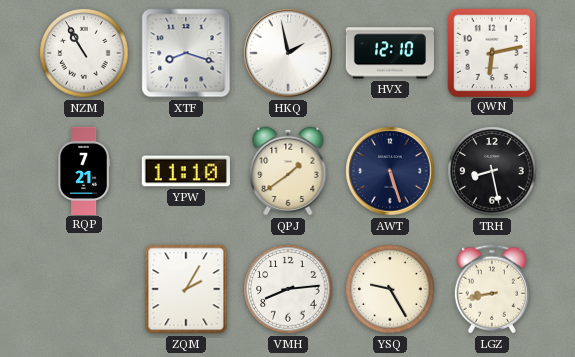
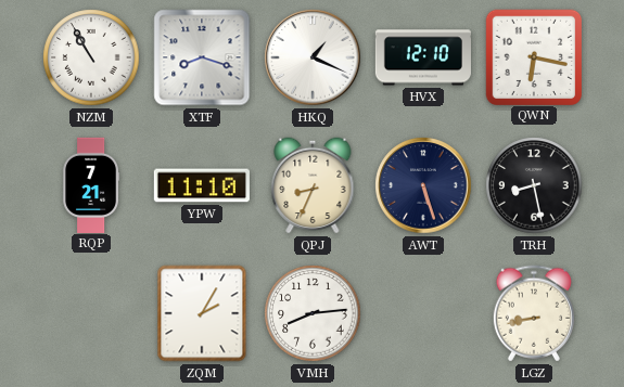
HKQ: 1:58 -> 1:19
QWN: 6:13 -> 6:17
QPJ: 1:39 -> 8:34
YSQ: 9:25 -> none
